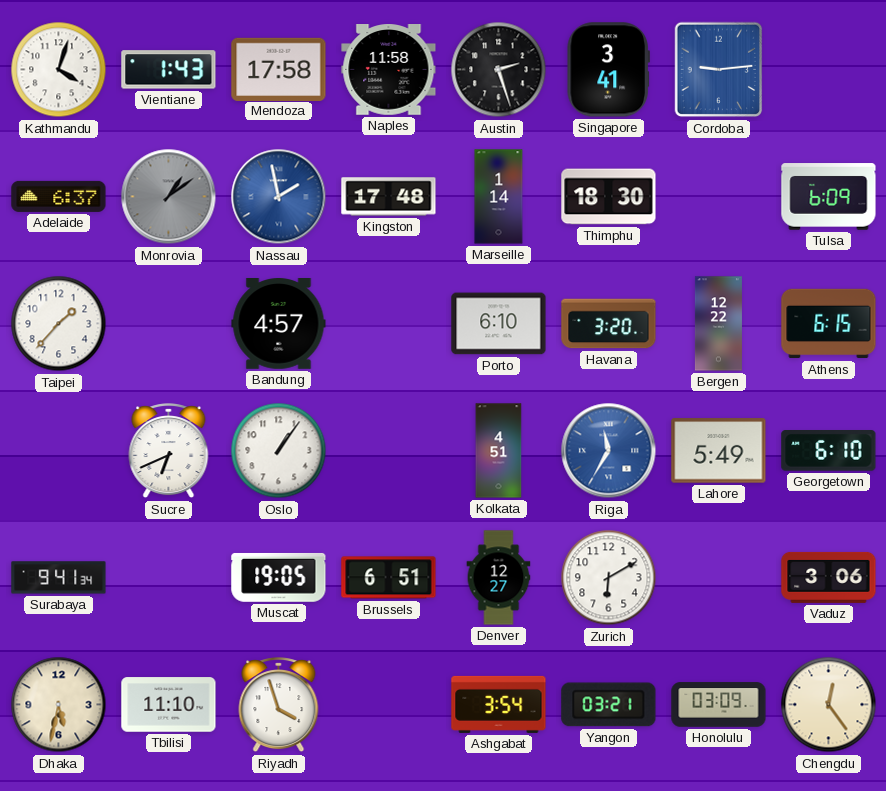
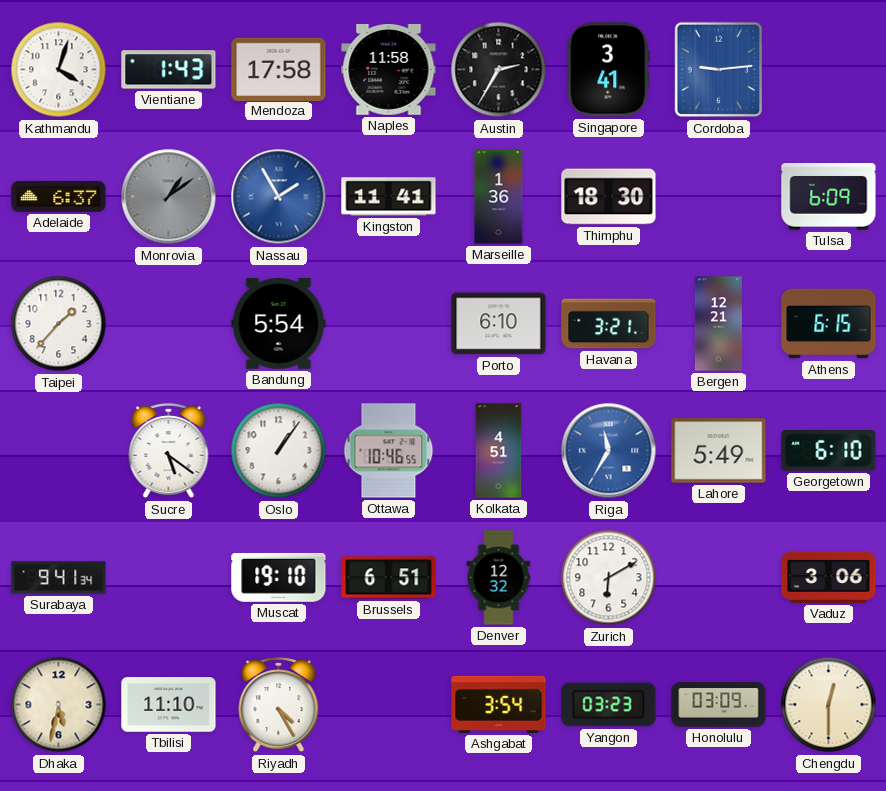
Austin: 2:27 -> 2:35
Nassau: 1:58 -> 1:55
Kingston: 17:48 -> 11:41
Marseille: 1:14 -> 1:36
Bandung: 4:57 -> 5:54
Havana: 3:20 -> 3:21
Bergen: 12:22 -> 12:21
Sucre: 6:41 -> 5:21
Ottawa: none -> 10:46
Muscat: 19:05 -> 19:10
Denver: 12:27 -> 12:32
Riyadh: 3:57 -> 4:25
Yangon: 03:21 -> 03:23
Chengdu: 12:24 -> 12:30
